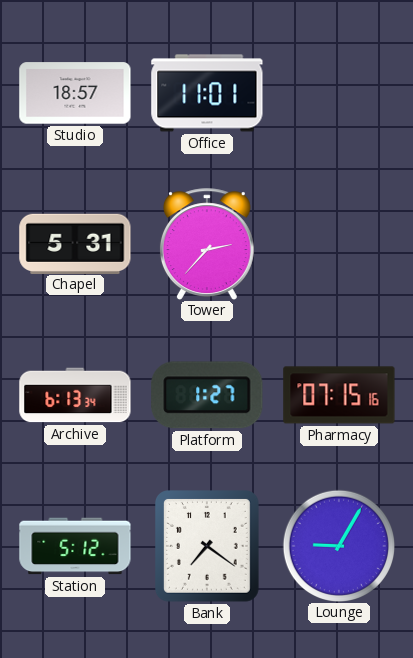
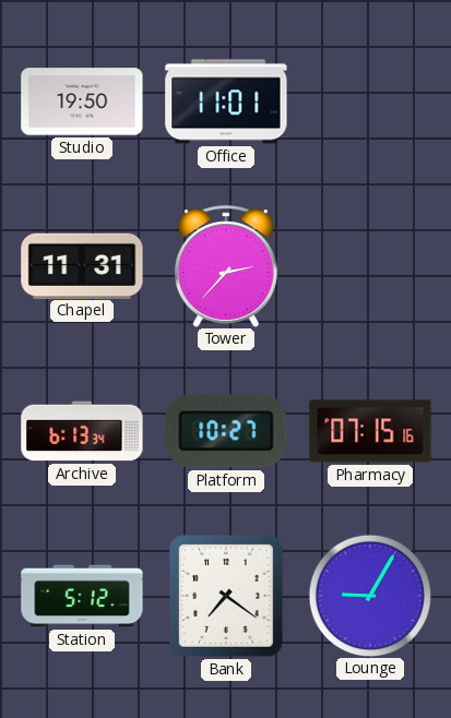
Studio: 18:57 -> 19:50
Chapel: 5:31 -> 11:31
Platform: 1:27 -> 10:27
